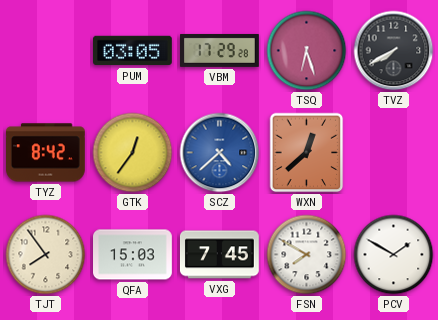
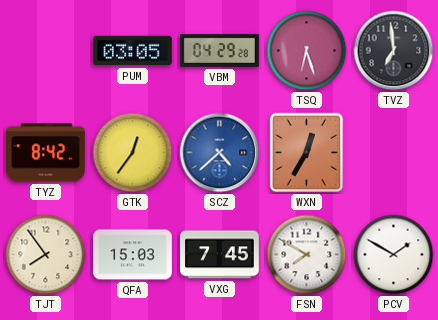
VBM: 17:29 -> 04:29
TVZ: 7:40 -> 6:59
WXN: 12:38 -> 12:35
